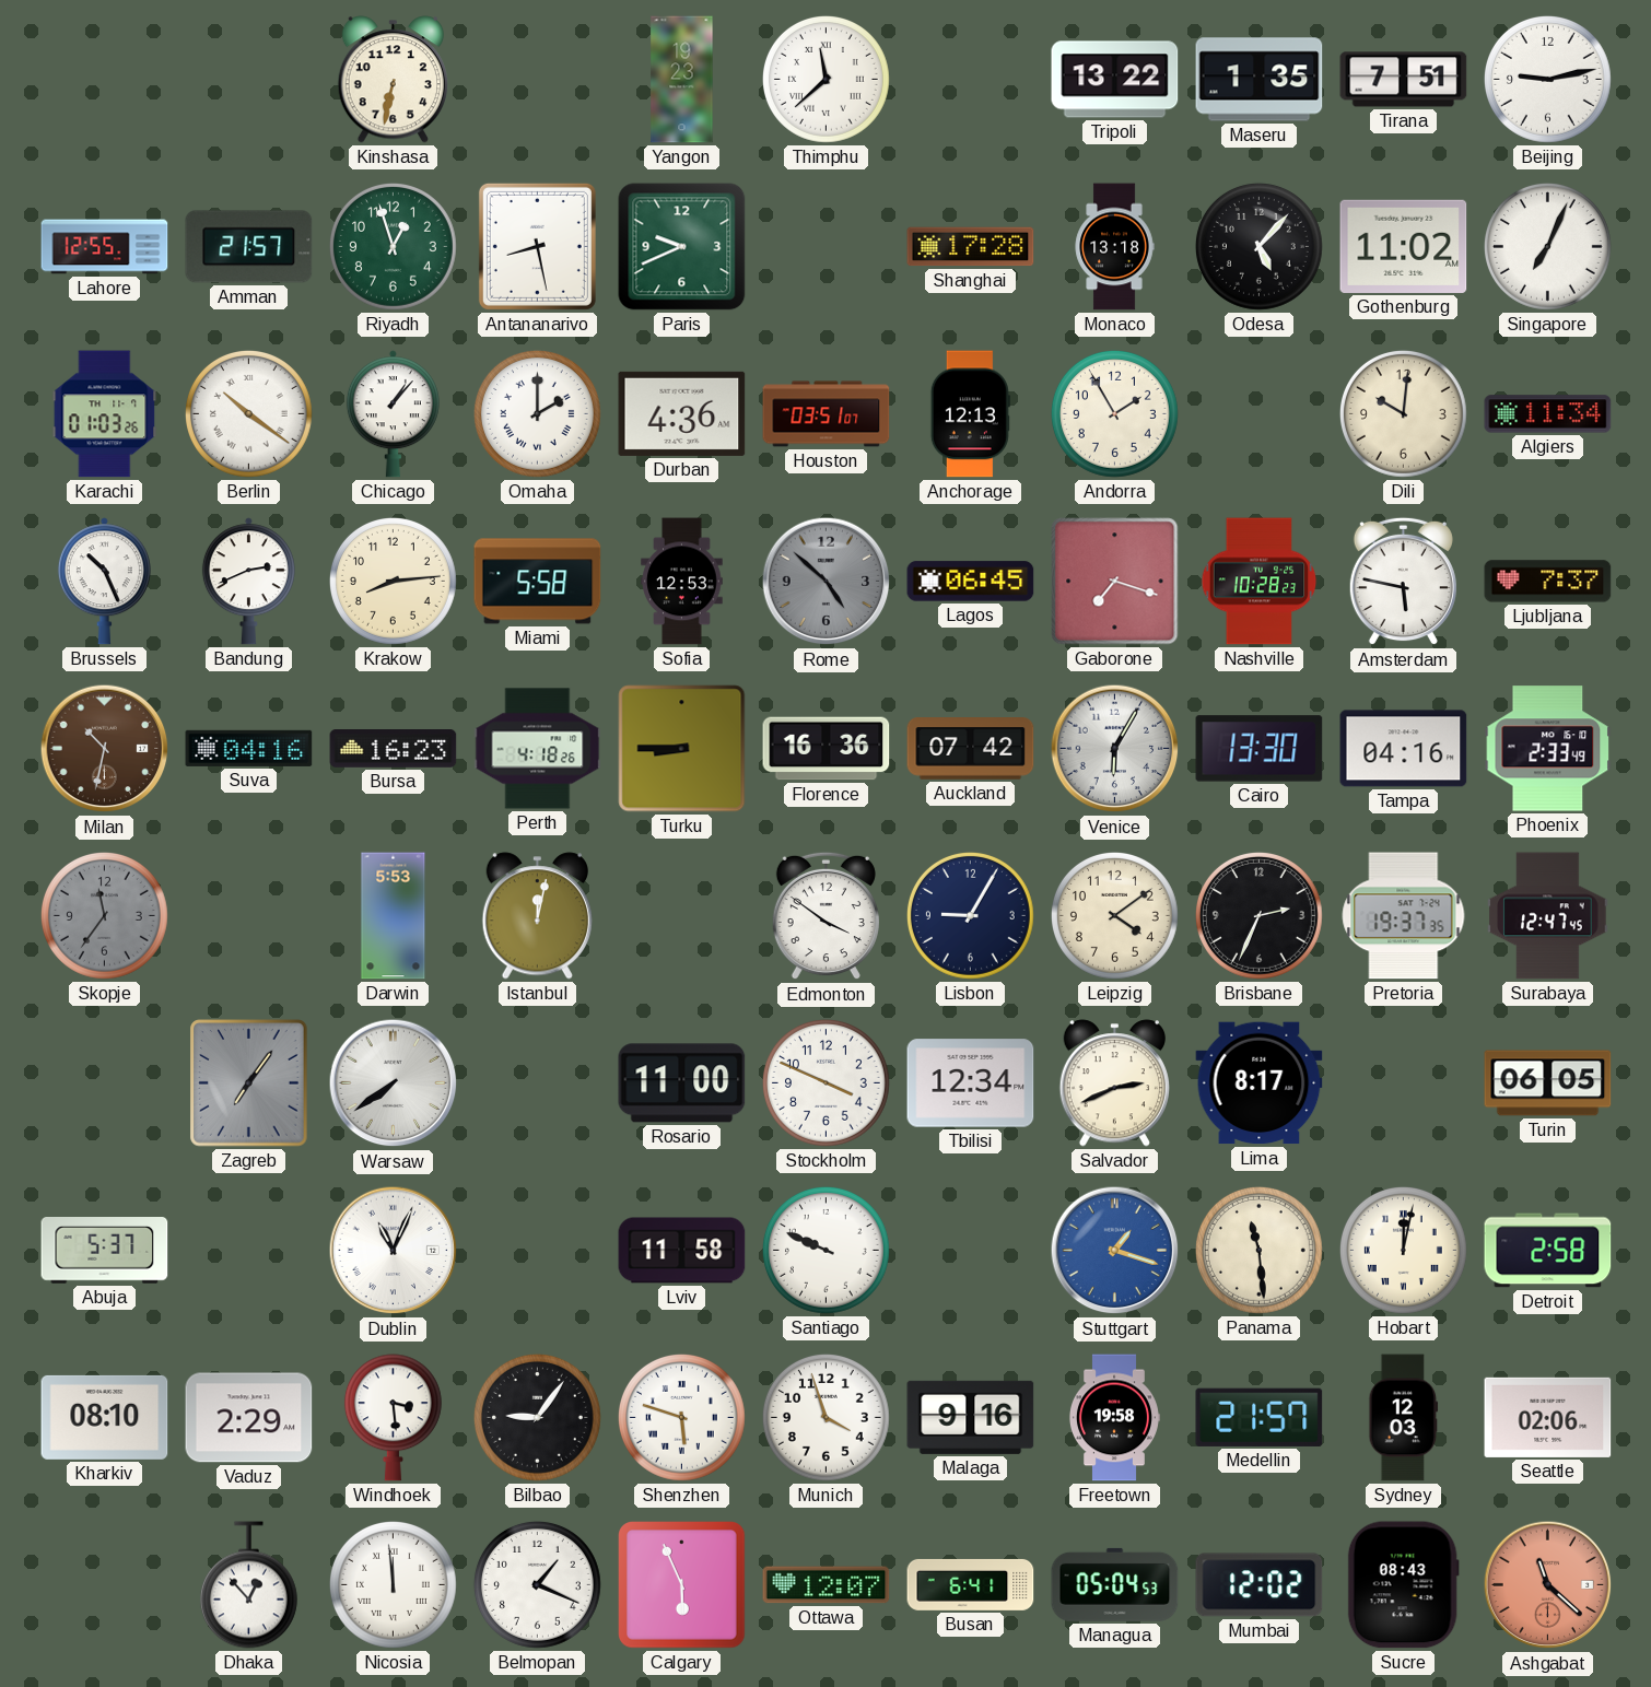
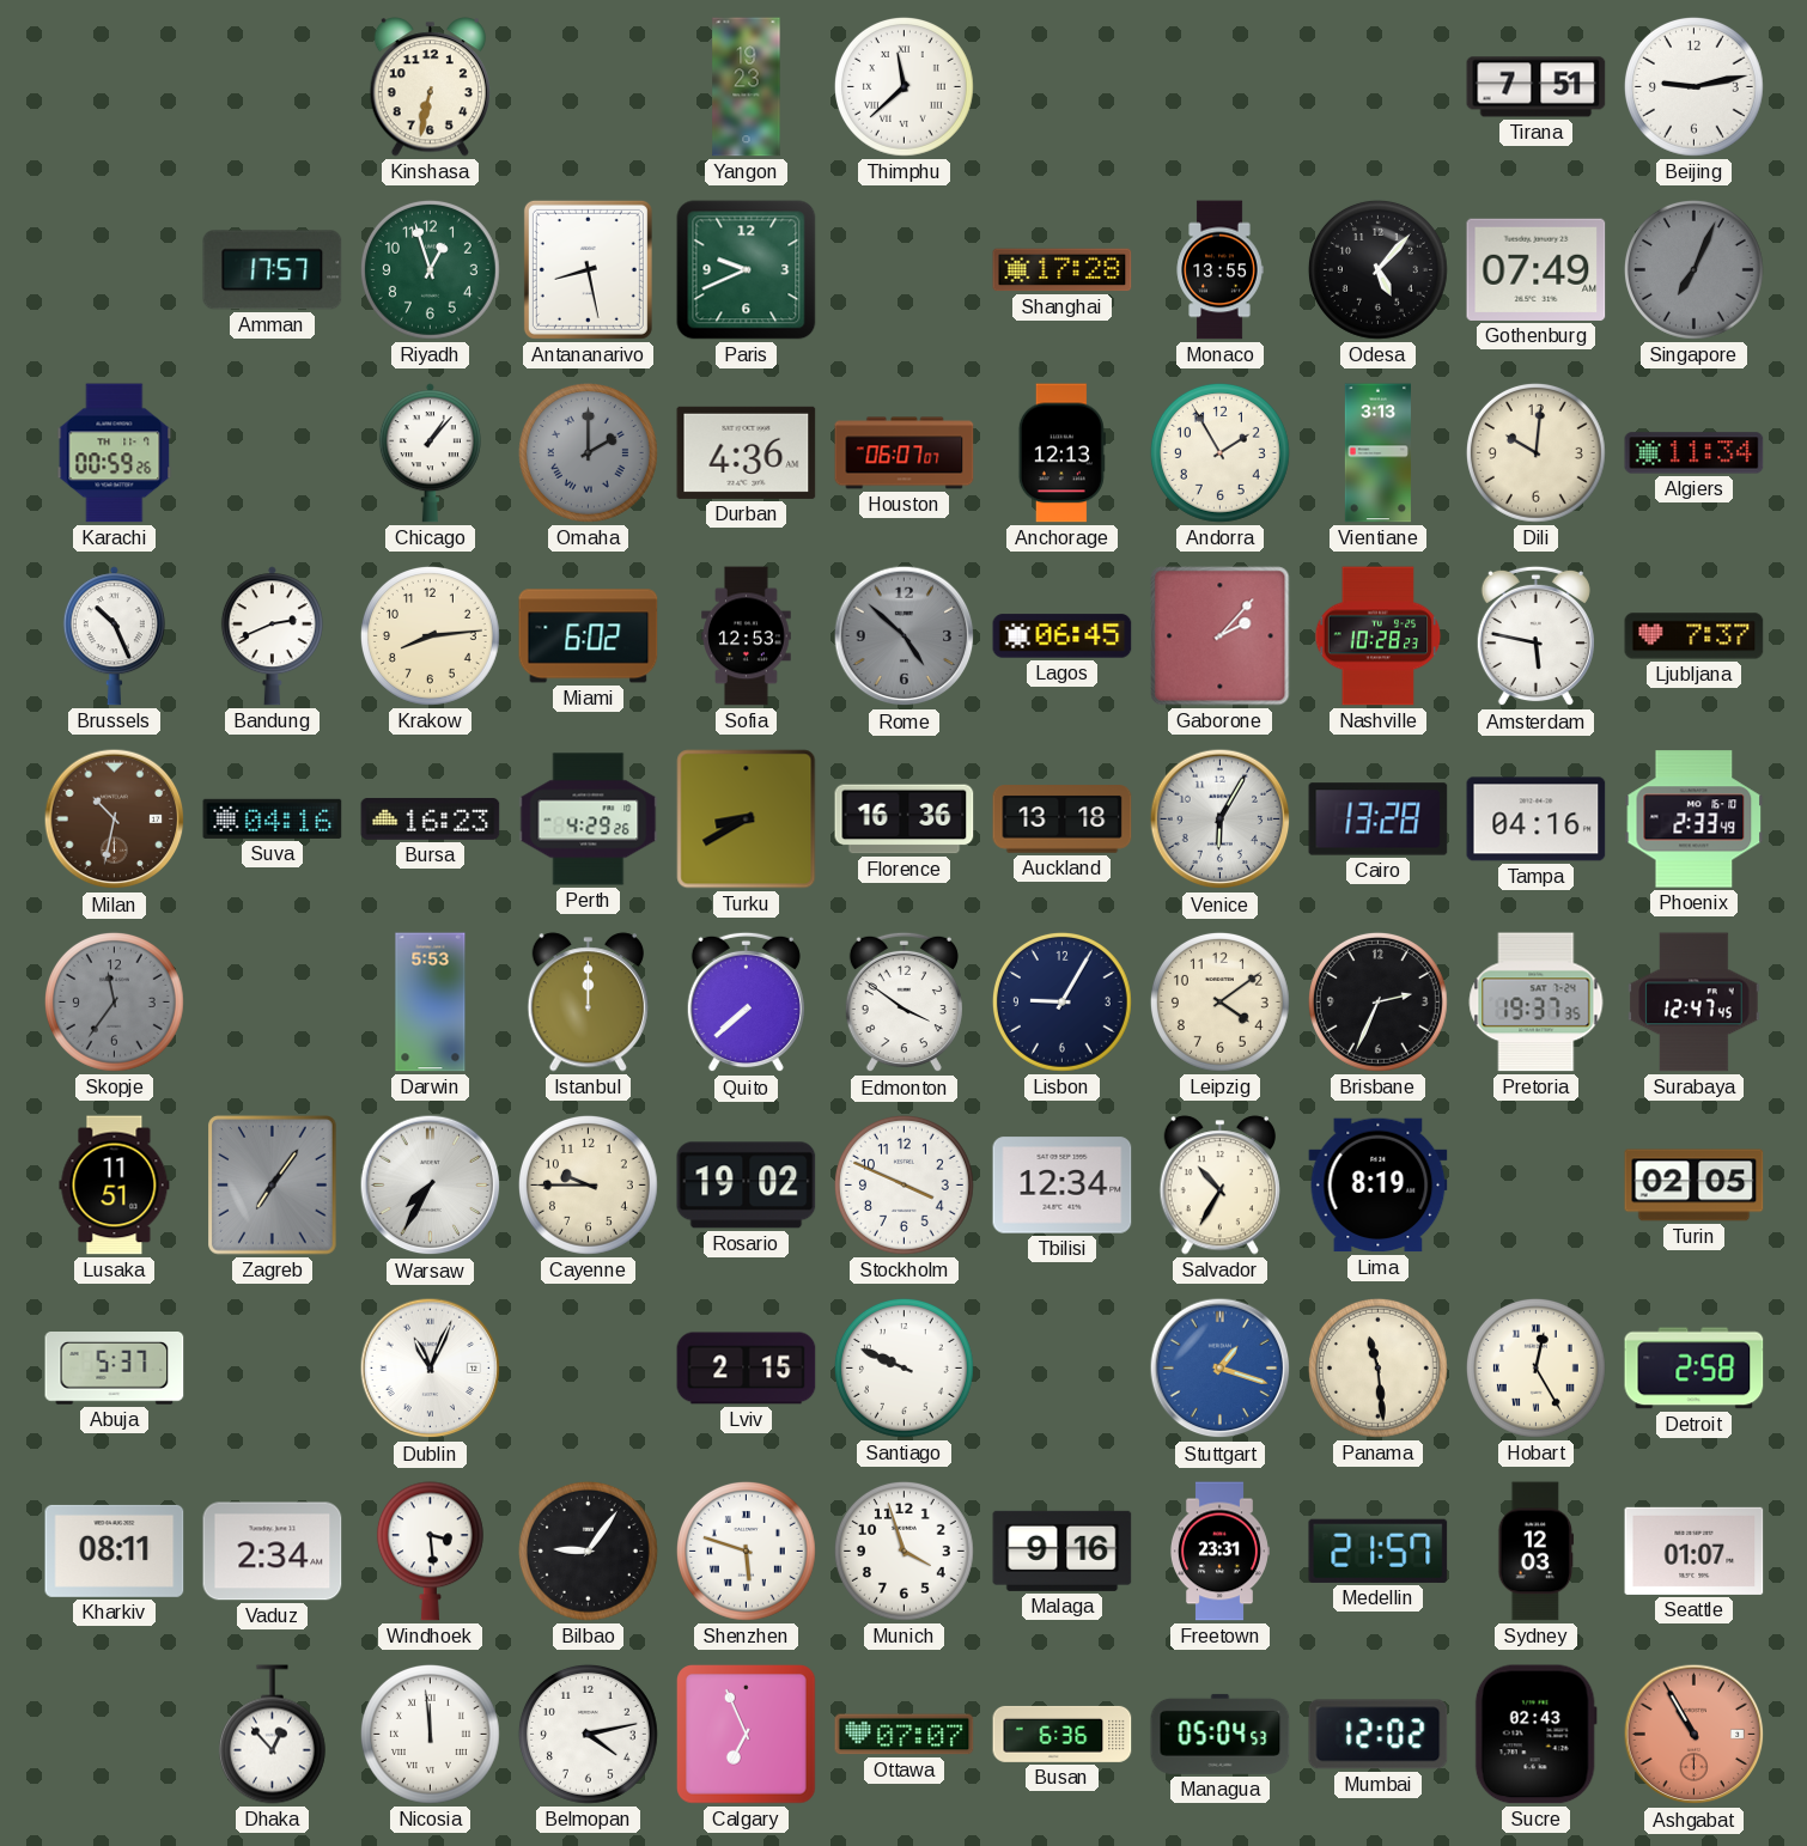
Tripoli: 13:22 -> none
Maseru: 1:35 -> none
Lahore: 12:55 -> none
Amman: 21:57 -> 17:57
Monaco: 13:18 -> 13:55
Gothenburg: 11:02 -> 07:49
Singapore dial: white -> grey
Karachi: 01:03 -> 00:59
Berlin: 10:21 -> none
Omaha dial: white -> grey
Houston: 03:51 -> 06:07
Vientiane: none -> 3:13
Miami: 5:58 -> 6:02
Gaborone: 7:18 -> 2:07
Perth: 4:18 -> 4:29
Turku: 8:45 -> 8:40
Auckland: 07:42 -> 13:18
Cairo: 13:30 -> 13:28
Istanbul: 12:02 -> 12:00
Quito: none -> 7:38
Lusaka: none -> 11:51
Warsaw: 7:39 -> 7:35
Cayenne: none -> 9:45
Rosario: 11:00 -> 19:02
Salvador: 2:41 -> 10:35
Lima: 8:17 -> 8:19
Turin: 06:05 -> 02:05
Lviv: 11:58 -> 2:15
Hobart: 12:02 -> 12:25
Kharkiv: 08:10 -> 08:11
Vaduz: 2:29 -> 2:34
Freetown: 19:58 -> 23:31
Seattle: 02:06 -> 01:07
Belmopan: 1:19 -> 4:13
Calgary: 5:56 -> 6:56
Ottawa: 12:07 -> 07:07
Busan: 6:41 -> 6:36
Sucre: 08:43 -> 02:43
Ashgabat: 11:22 -> 10:55
